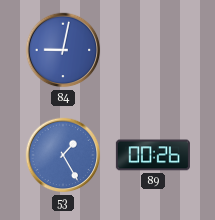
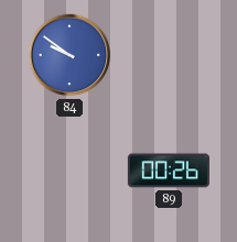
84: 9:02 -> 9:51
53: 1:25 -> none
